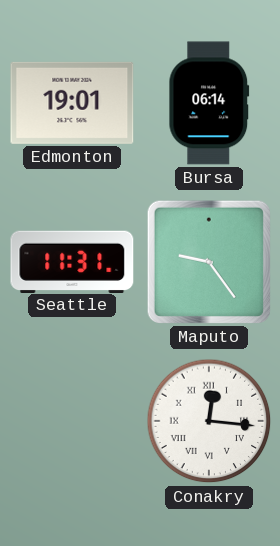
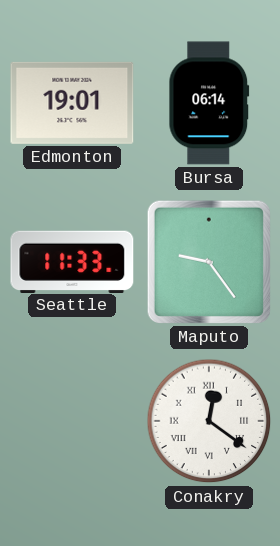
Seattle: 11:31 -> 11:33
Conakry: 12:16 -> 12:21
